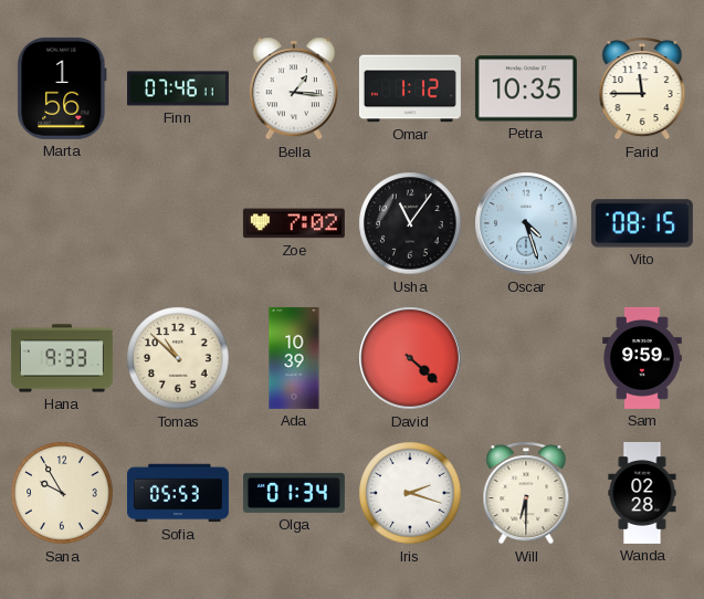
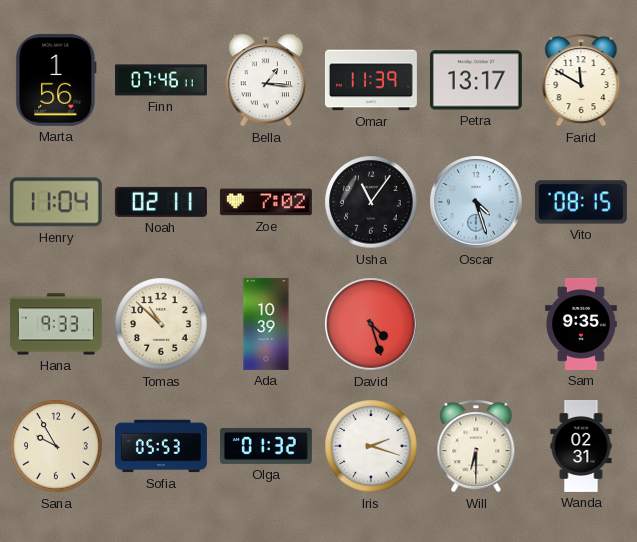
Omar: 1:12 -> 11:39
Petra: 10:35 -> 13:17
Farid: 11:45 -> 11:50
Henry: none -> 11:04
Noah: none -> 02:11
David: 4:22 -> 4:27
Sam: 9:59 -> 9:35
Olga: 01:34 -> 01:32
Wanda: 02:28 -> 02:31
